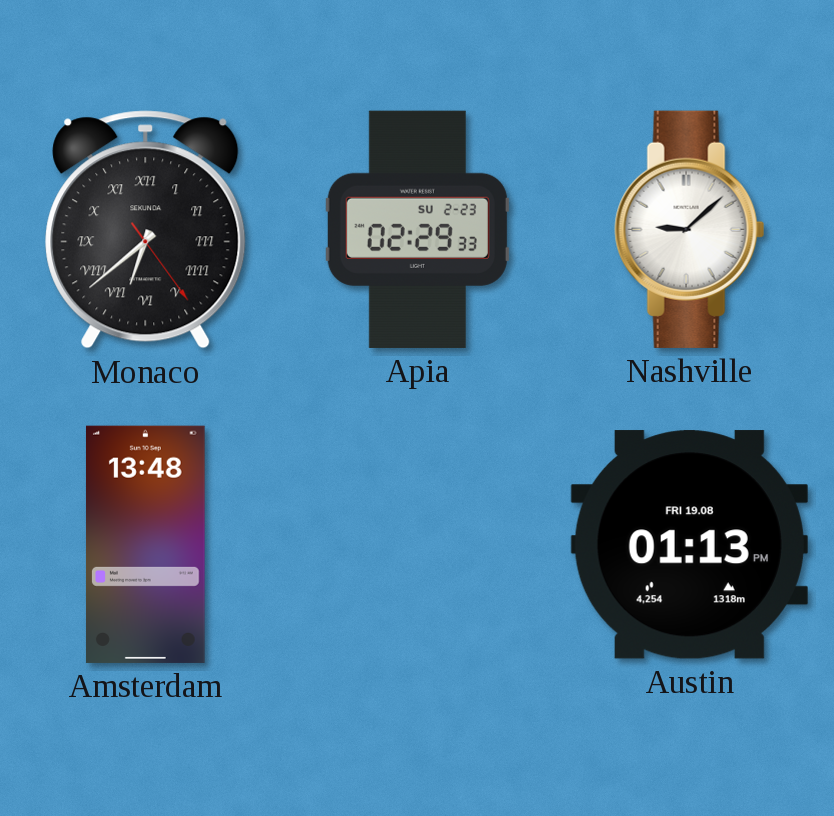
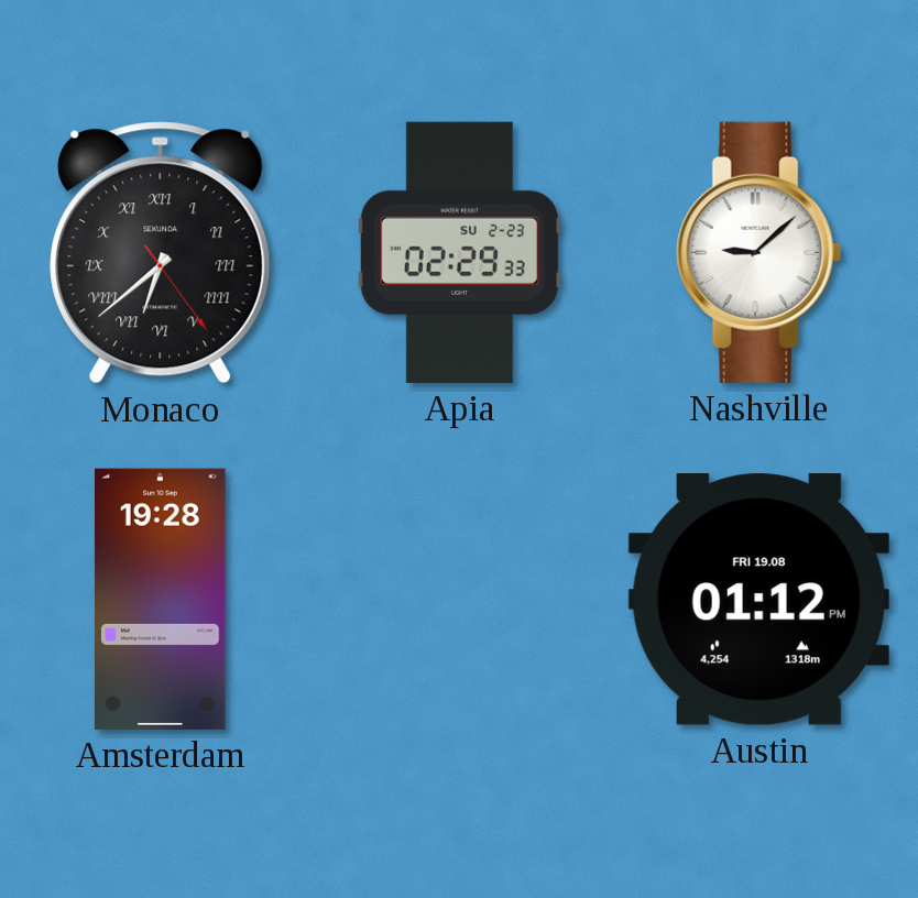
Amsterdam: 13:48 -> 19:28
Austin: 01:13 -> 01:12
